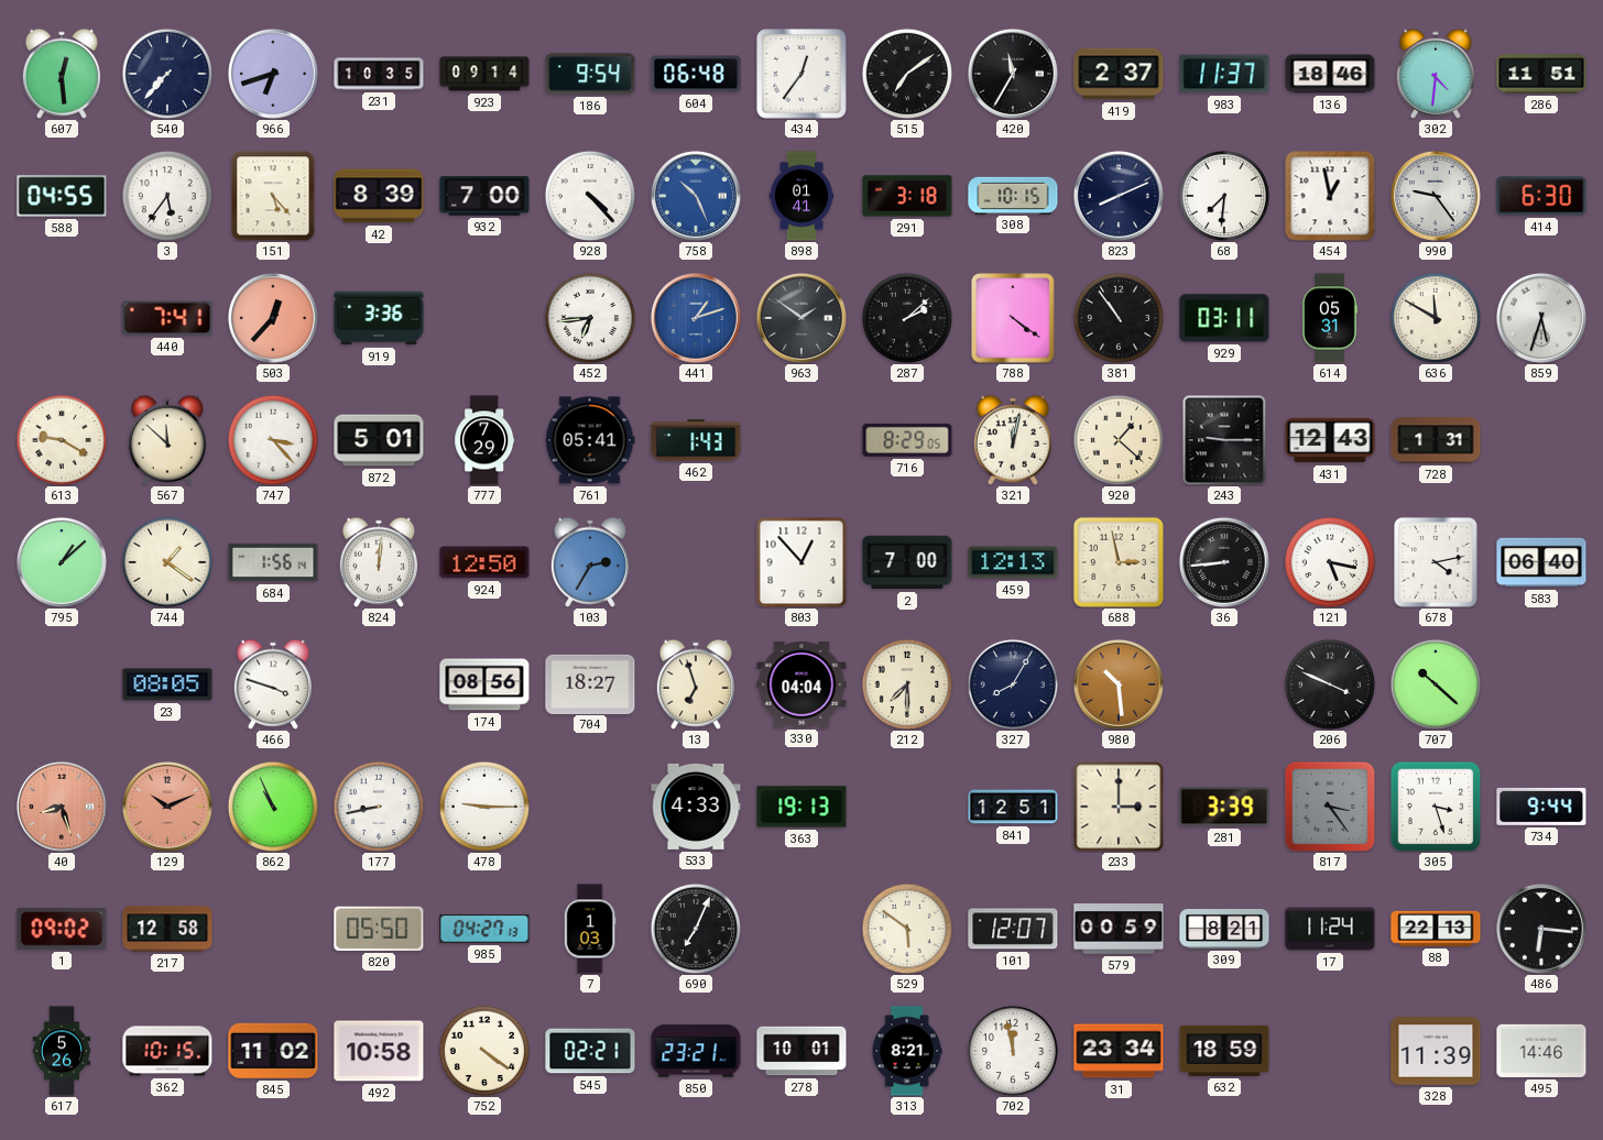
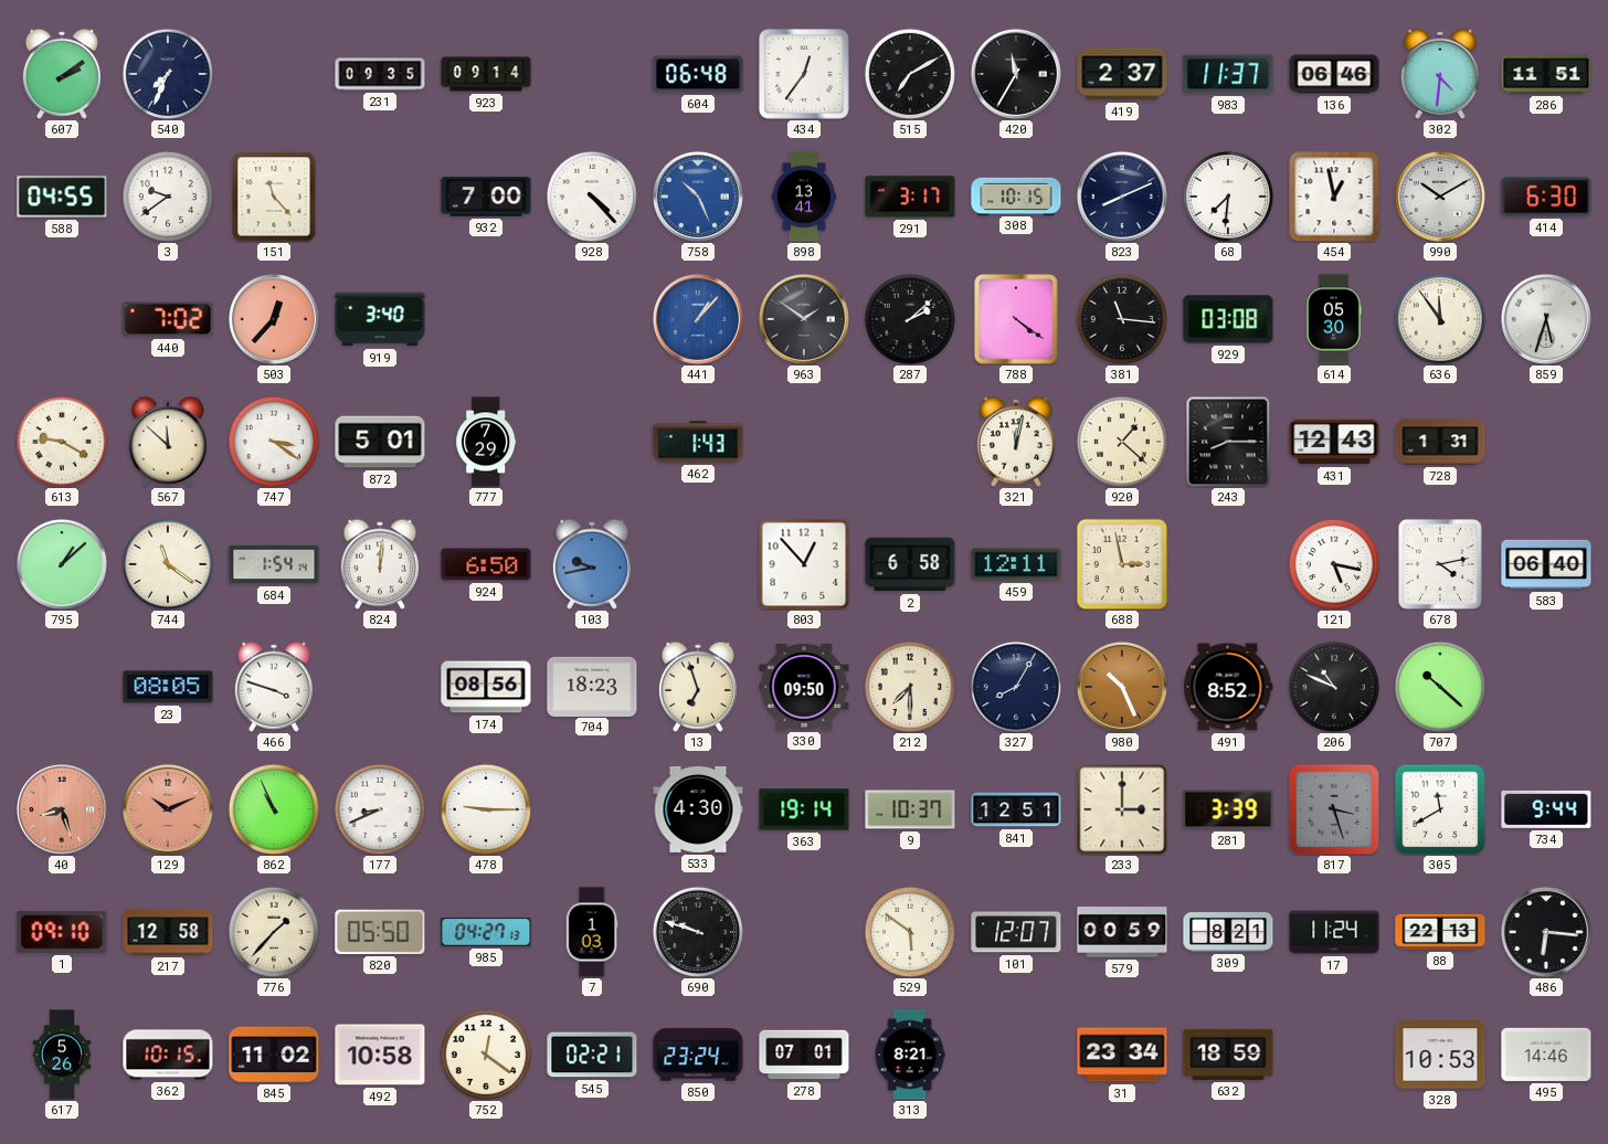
607: 12:29 -> 2:09
540: 7:37 -> 7:34
966: 6:42 -> none
231: 10:35 -> 09:35
186: 9:54 -> none
515: 7:09 -> 7:10
136: 18:46 -> 06:46
3: 5:36 -> 9:39
151: 5:23 -> 11:23
42: 8:39 -> none
898: 01:41 -> 13:41
291: 3:18 -> 3:17
990: 9:24 -> 10:10
440: 7:41 -> 7:02
919: 3:36 -> 3:40
452: 6:44 -> none
441: 1:12 -> 1:07
381: 10:54 -> 11:16
929: 03:11 -> 03:08
614: 05:31 -> 05:30
636: 11:50 -> 11:54
747: 3:23 -> 3:21
761: 05:41 -> none
716: 8:29 -> none
243: 9:15 -> 8:15
744: 1:21 -> 11:21
684: 1:56 -> 1:54
924: 12:50 -> 6:50
103: 2:35 -> 9:43
2: 7:00 -> 6:58
459: 12:13 -> 12:11
36: 8:44 -> none
704: 18:27 -> 18:23
330: 04:04 -> 09:50
980: 10:29 -> 10:26
491: none -> 8:52
206: 3:49 -> 10:49
177: 8:43 -> 8:41
533: 4:33 -> 4:30
363: 19:13 -> 19:14
9: none -> 10:37
817: 3:24 -> 3:27
305: 3:27 -> 11:40
1: 09:02 -> 09:10
776: none -> 1:37
690: 7:04 -> 9:48
752: 4:21 -> 12:21
850: 23:21 -> 23:24
278: 10:01 -> 07:01
702: 11:58 -> none
328: 11:39 -> 10:53
